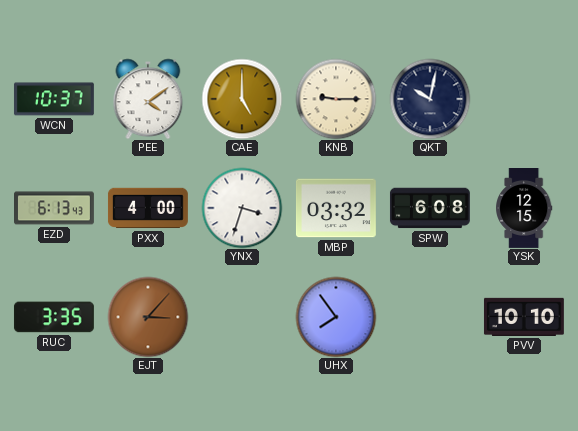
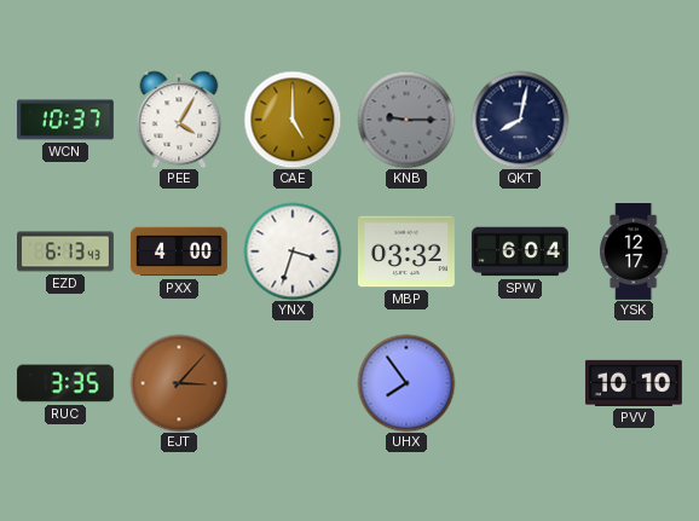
PEE: 4:09 -> 4:05
KNB dial: cream -> grey
QKT: 10:02 -> 8:02
SPW: 6:08 -> 6:04
YSK: 12:15 -> 12:17
